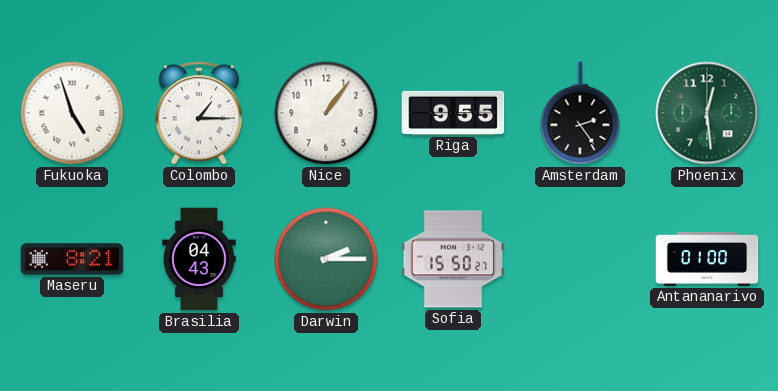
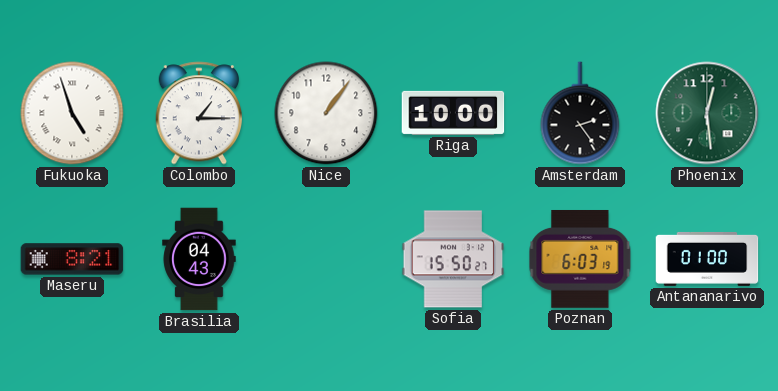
Riga: 9:55 -> 10:00
Darwin: 2:15 -> none
Poznan: none -> 6:03
